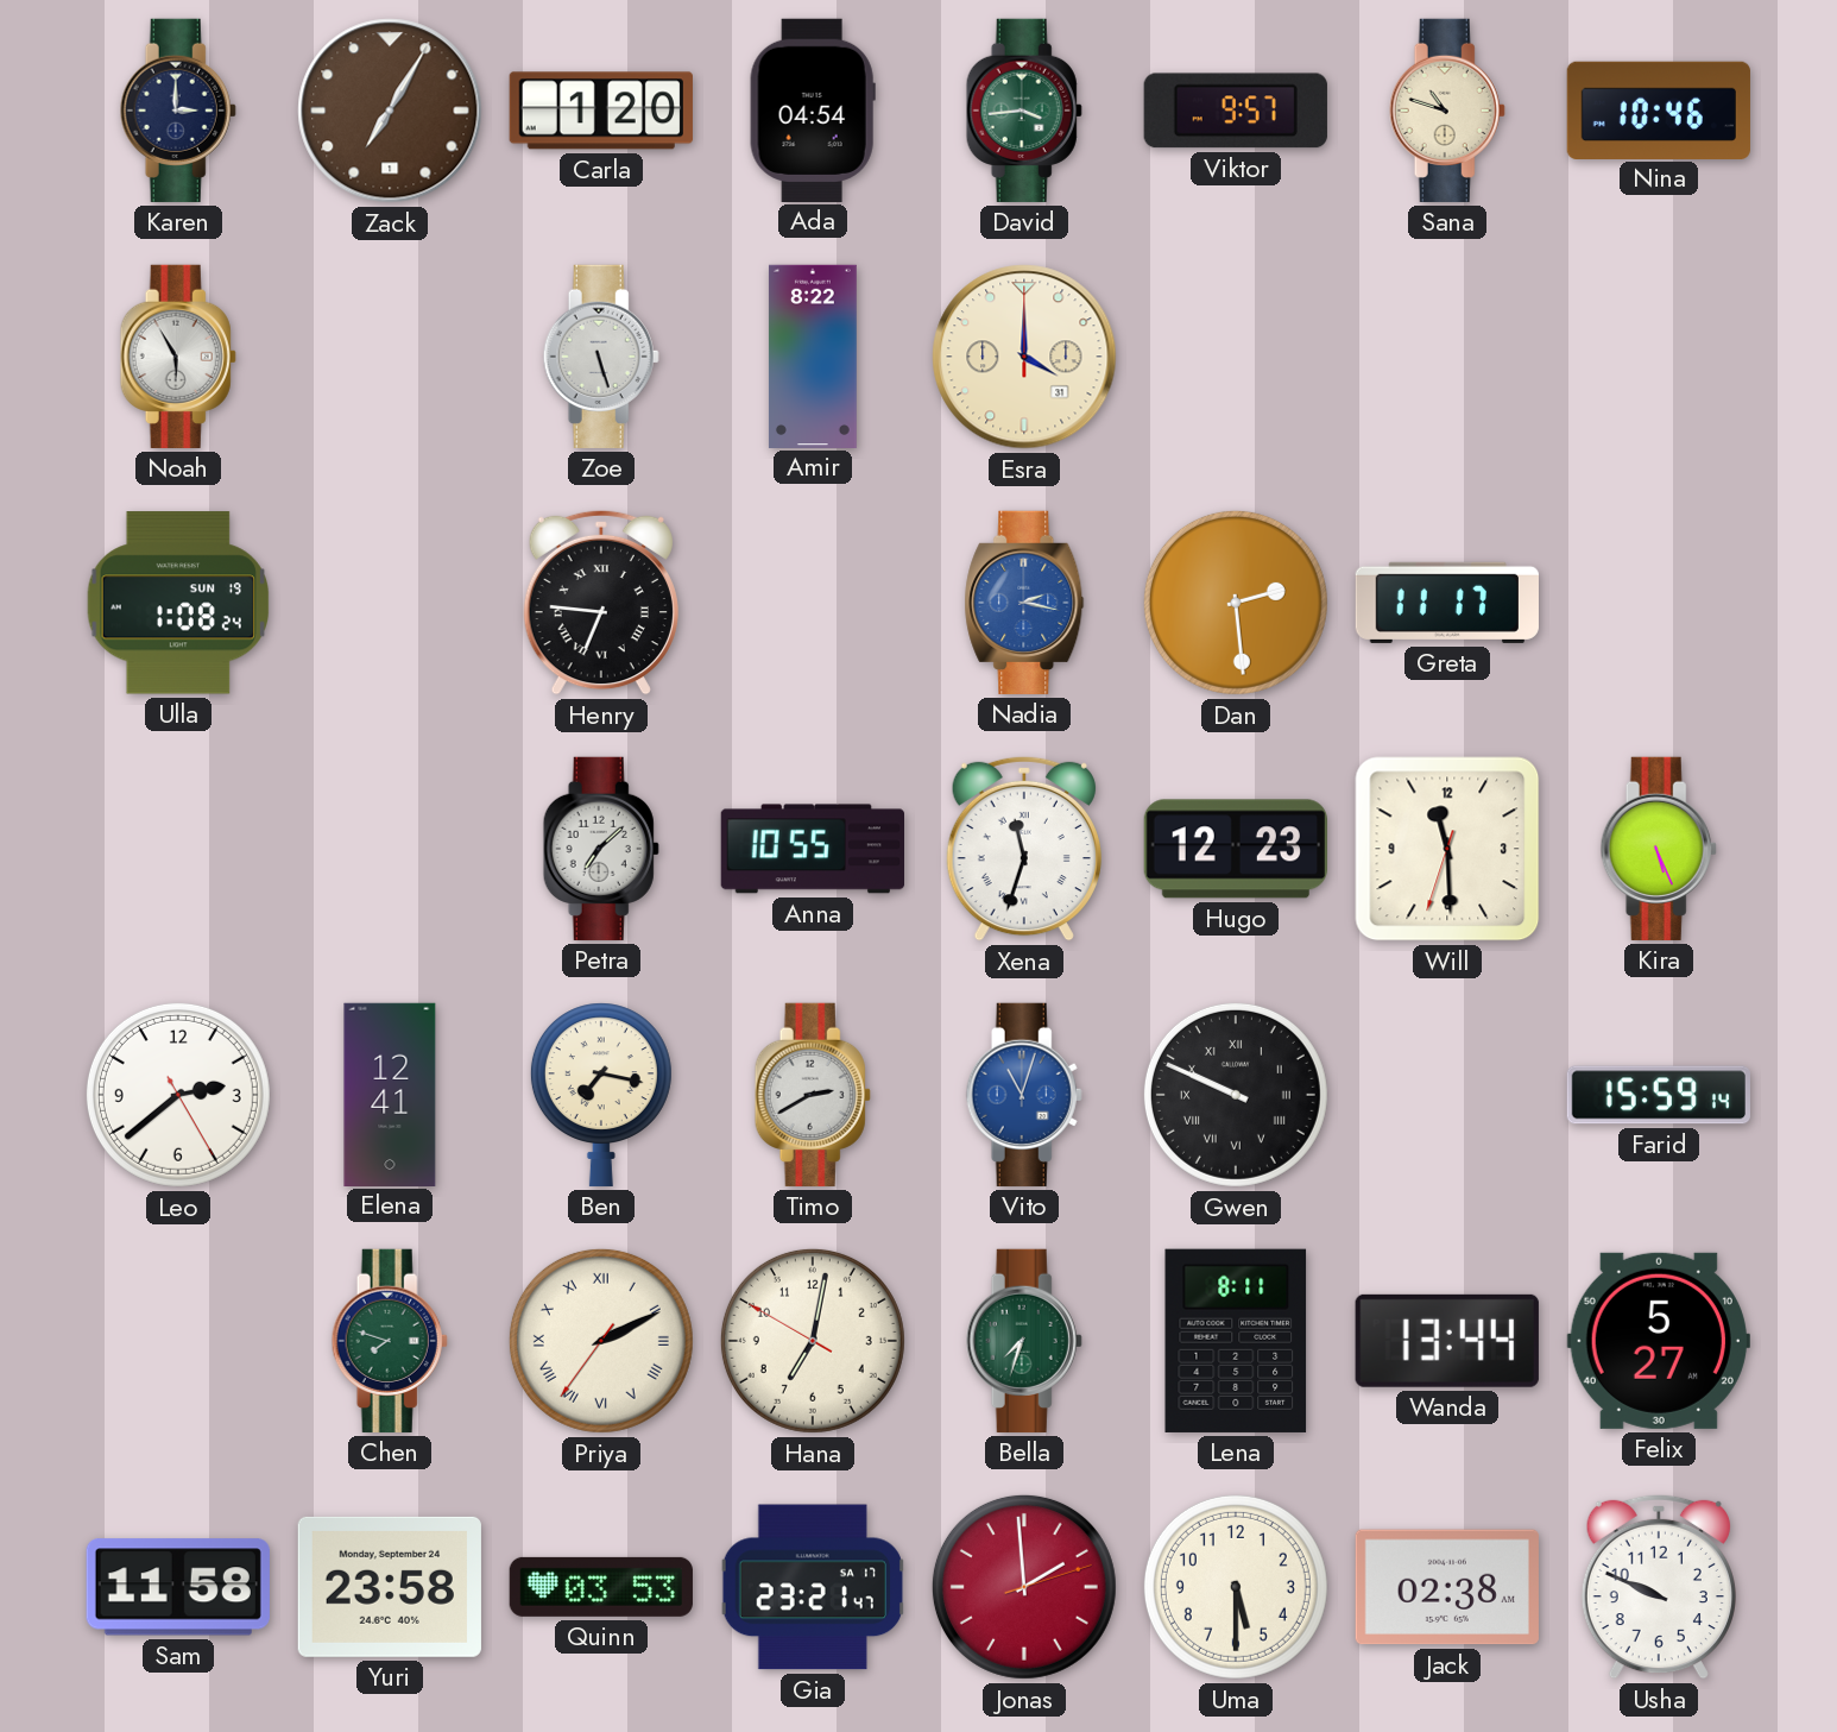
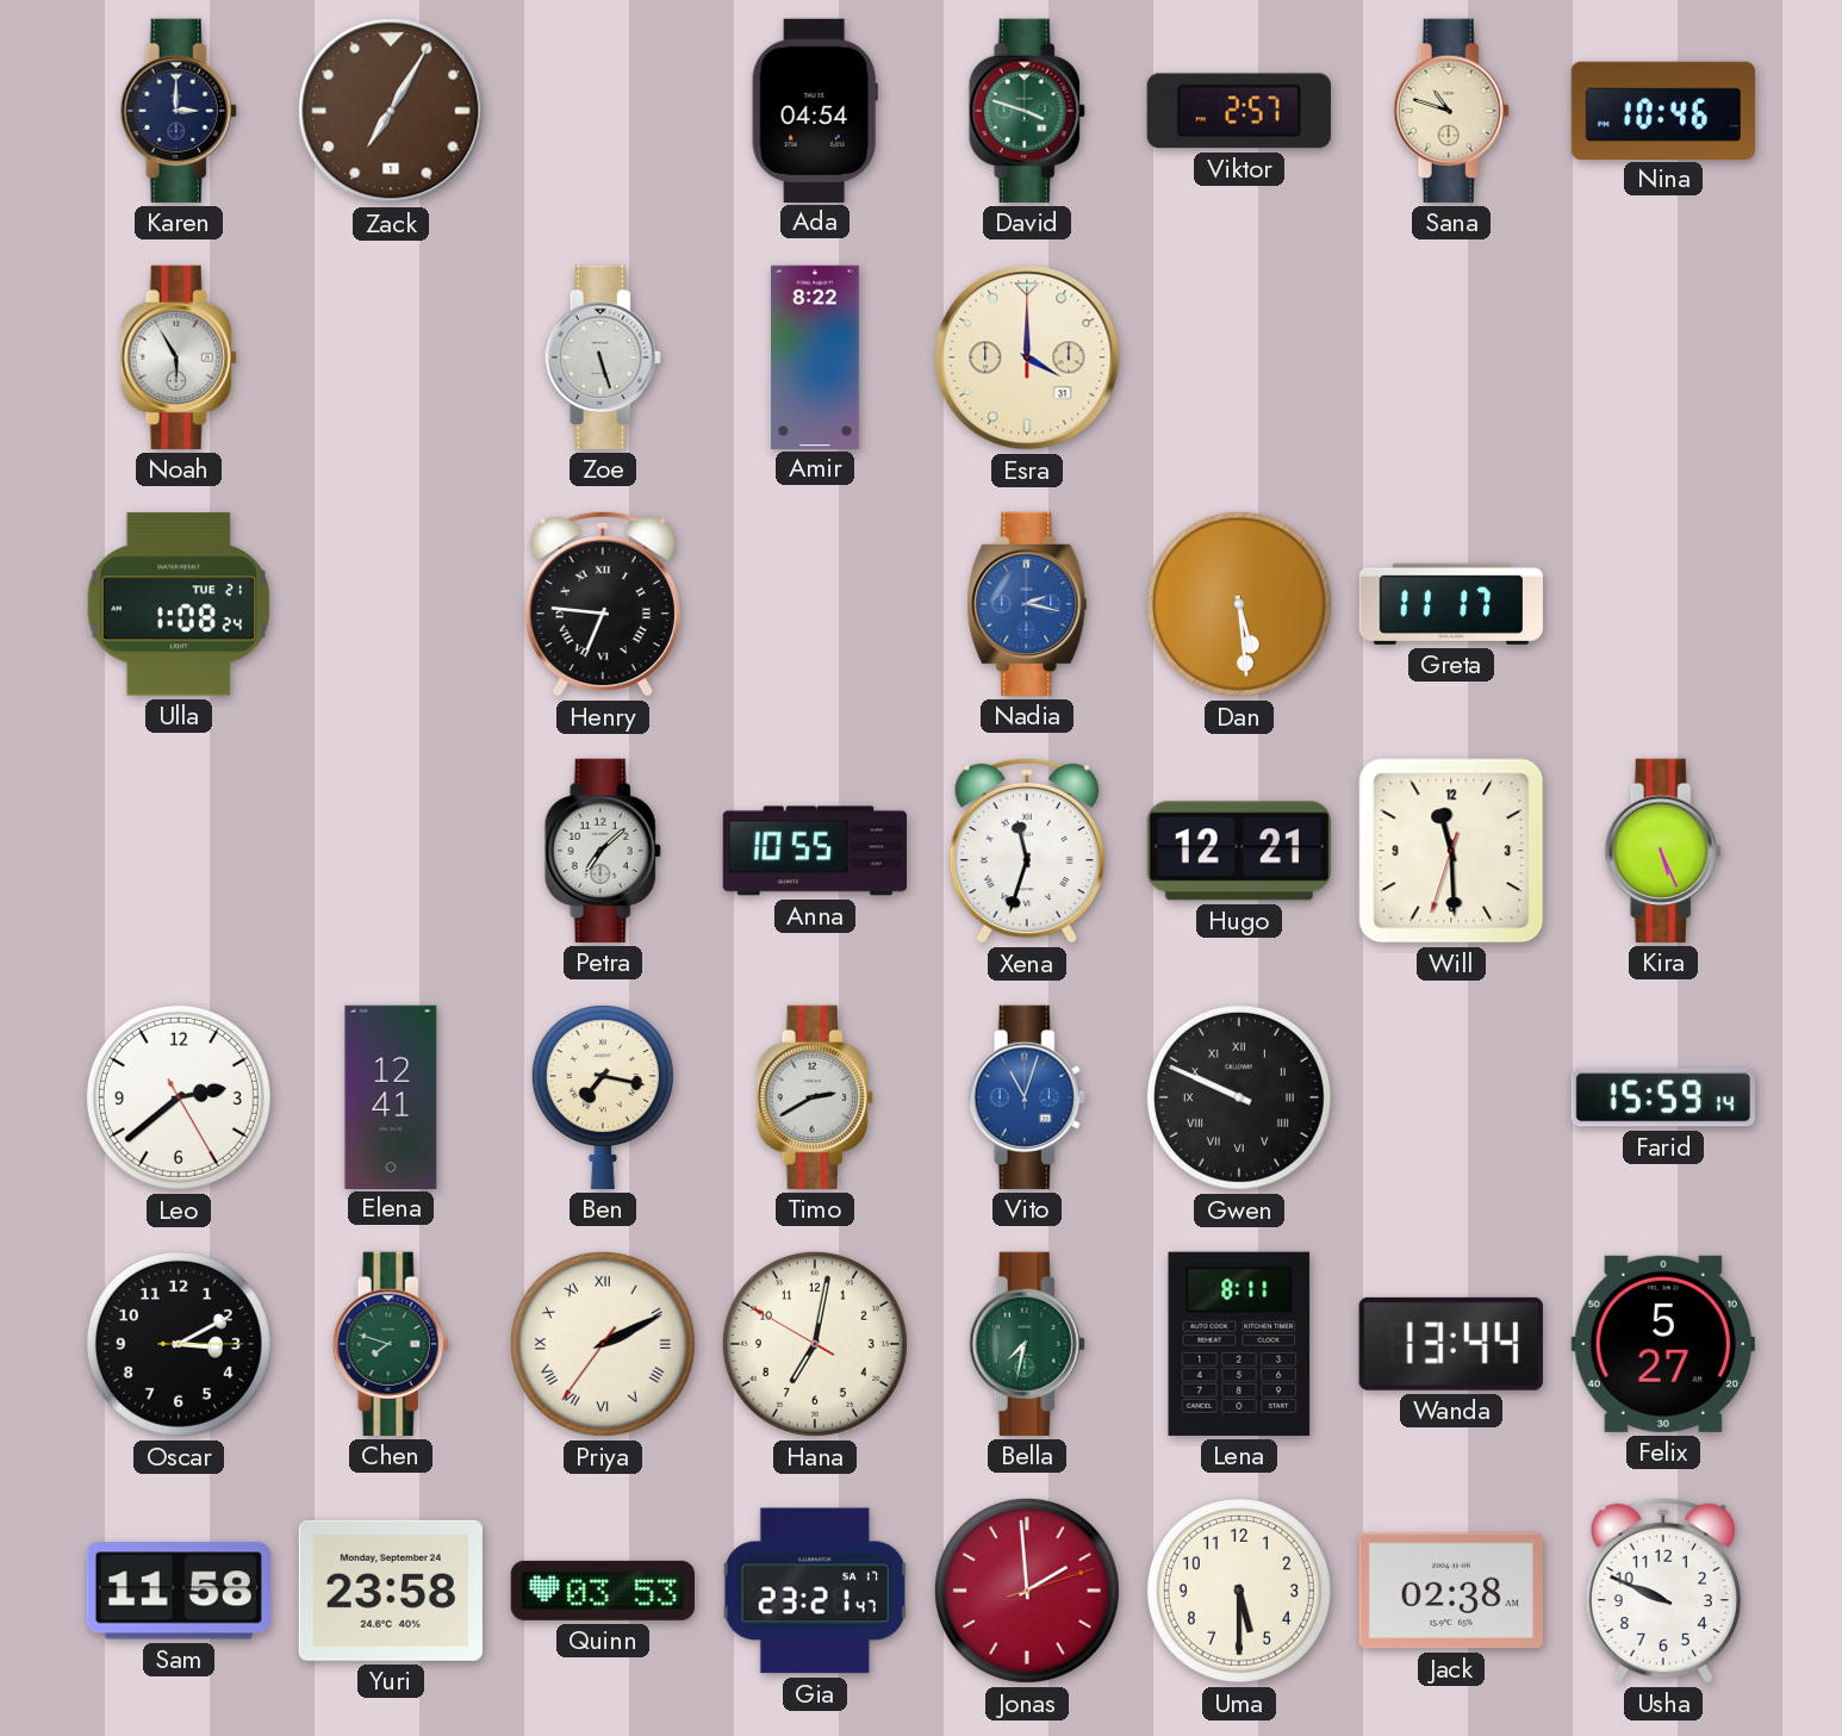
Carla: 1:20 -> none
David: 3:44 -> 3:48
Viktor: 9:57 -> 2:57
Ulla date: SUN 19 -> TUE 21
Dan: 2:29 -> 5:29
Hugo: 12:23 -> 12:21
Oscar: none -> 3:10
Bella: 7:33 -> 7:32
